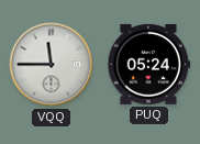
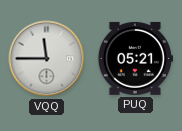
PUQ: 05:24 -> 05:21
